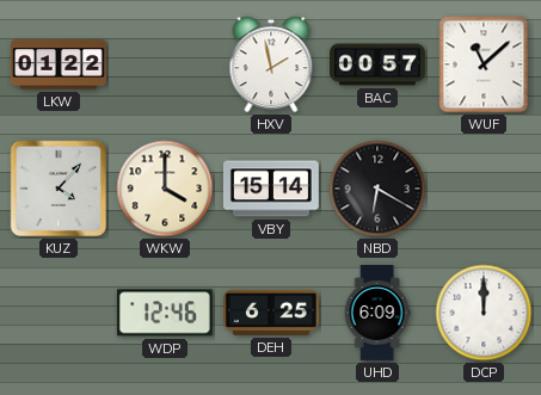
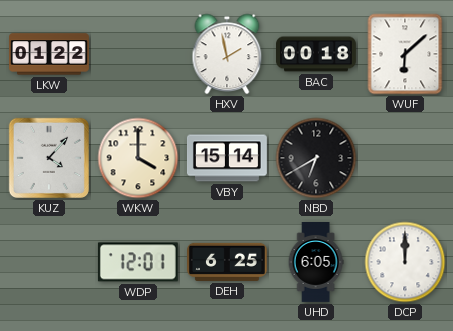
BAC: 00:57 -> 00:18
WUF: 11:08 -> 6:08
NBD: 6:20 -> 6:40
WDP: 12:46 -> 12:01
UHD: 6:09 -> 6:05
